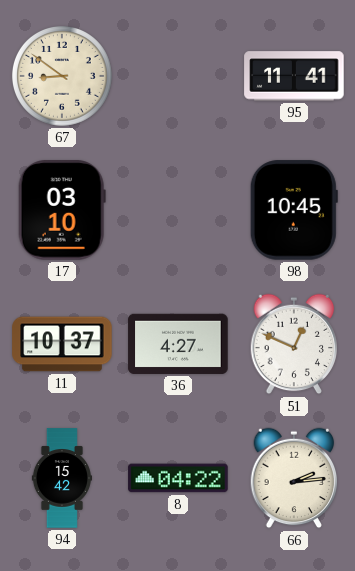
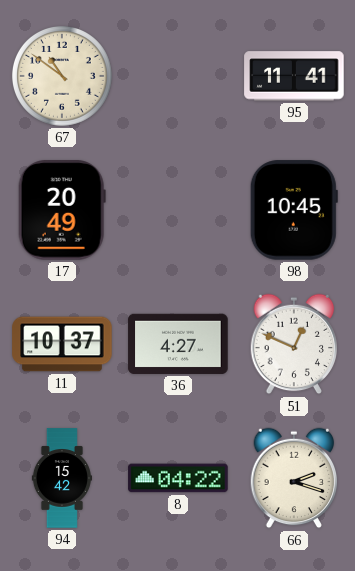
67: 8:51 -> 10:51
17: 03:10 -> 20:49
66: 2:14 -> 2:18
